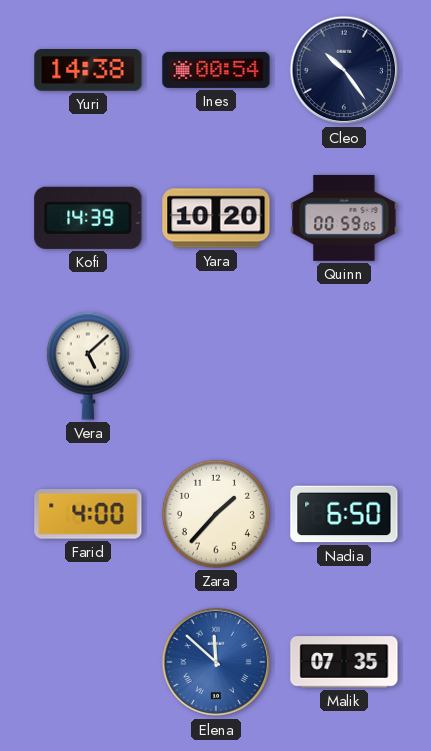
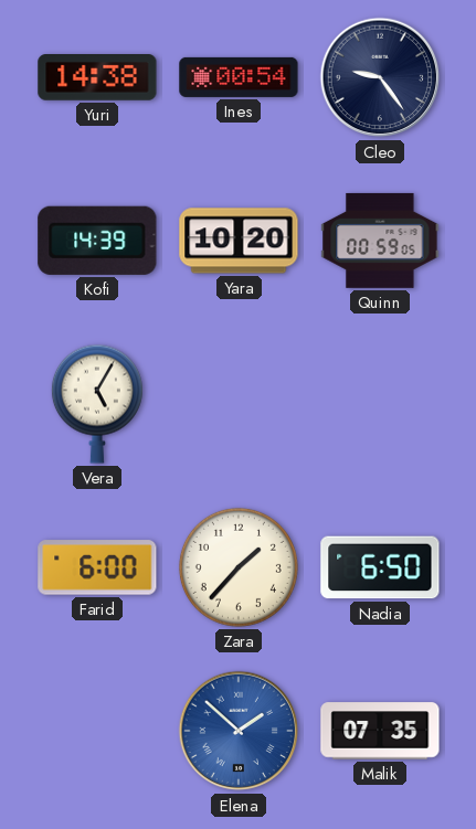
Cleo: 10:24 -> 9:24
Vera: 5:08 -> 5:05
Farid: 4:00 -> 6:00
Elena: 11:52 -> 1:52
